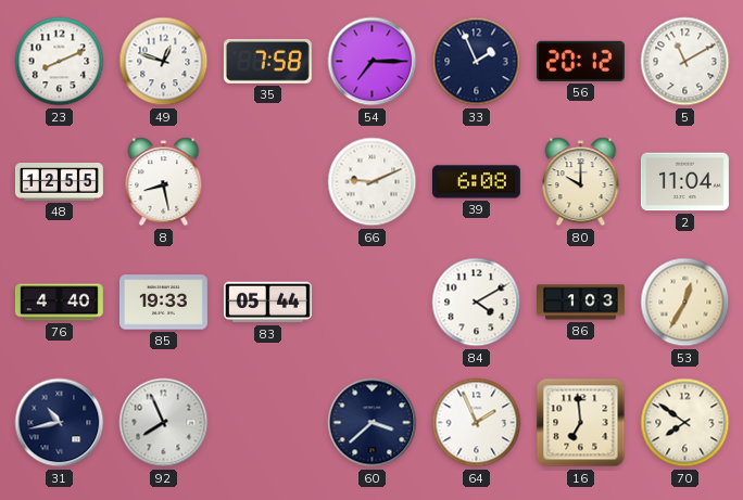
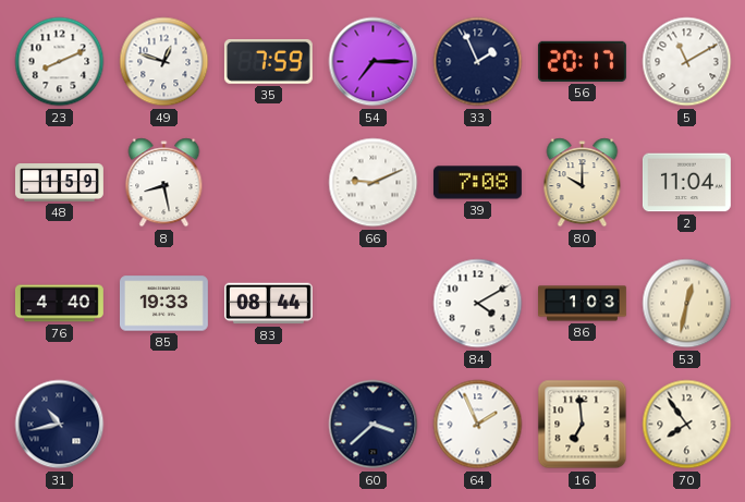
35: 7:58 -> 7:59
56: 20:12 -> 20:17
48: 12:55 -> 1:59
39: 6:08 -> 7:08
83: 05:44 -> 08:44
53: 12:35 -> 12:32
92: 7:56 -> none
70: 7:51 -> 7:54
